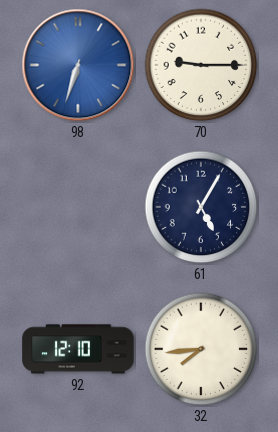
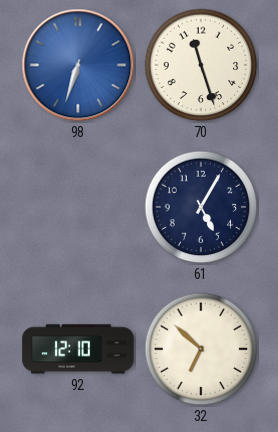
70: 9:15 -> 11:27
32: 7:44 -> 6:52
